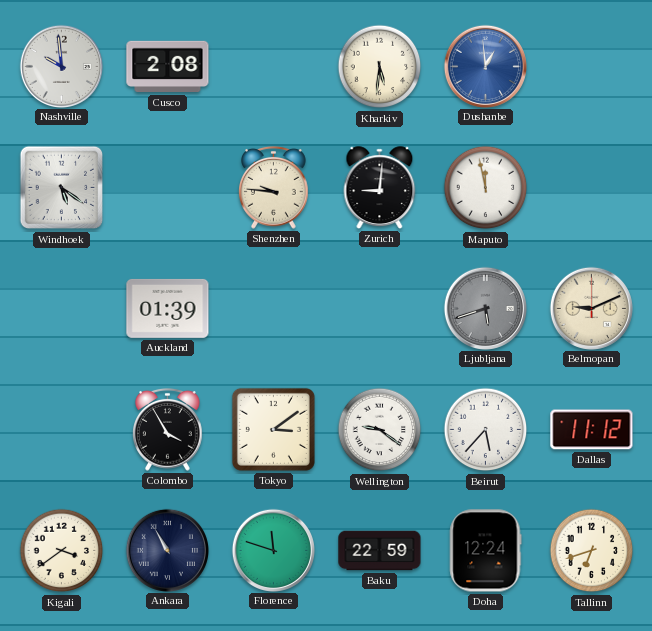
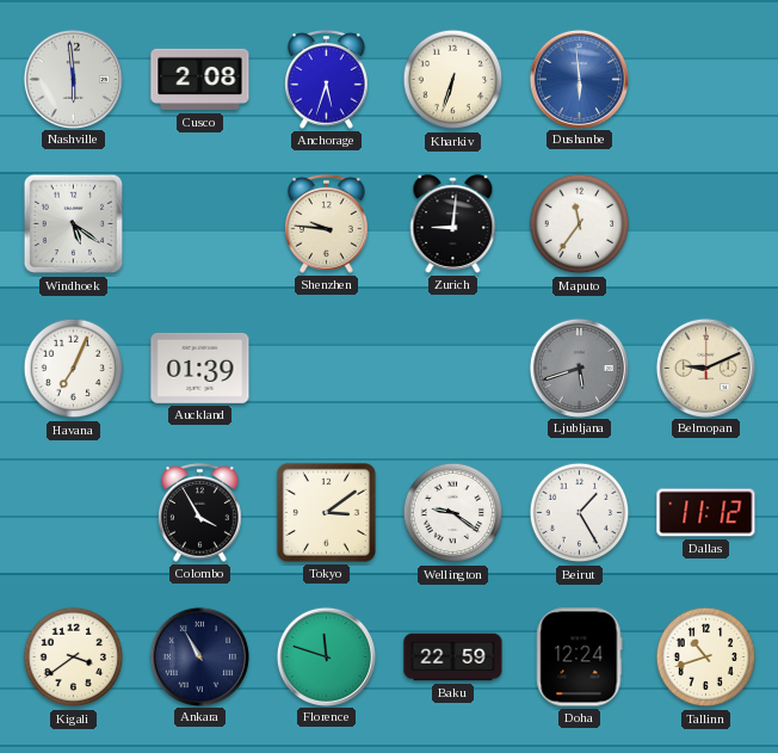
Nashville: 9:59 -> 5:59
Anchorage: none -> 5:33
Kharkiv: 5:31 -> 6:33
Dushanbe: 12:59 -> 5:59
Maputo: 11:58 -> 11:36
Havana: none -> 7:04
Beirut: 5:37 -> 1:25
Tallinn: 6:42 -> 10:42
